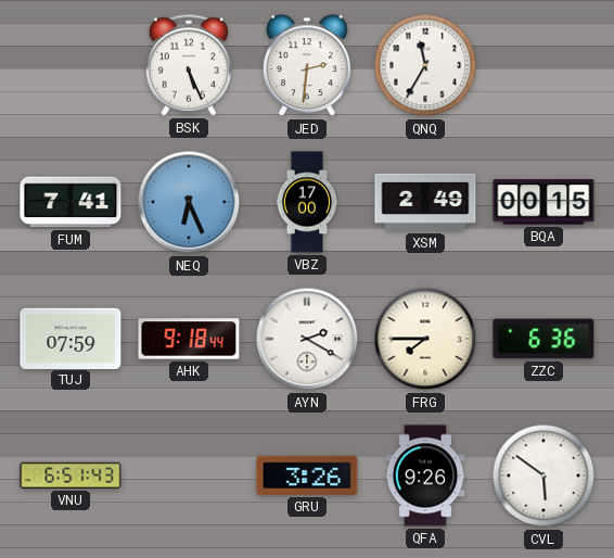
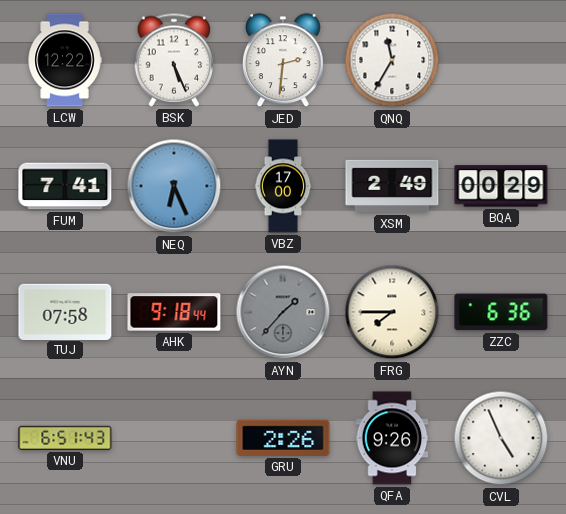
LCW: none -> 12:22
BQA: 00:15 -> 00:29
TUJ: 07:59 -> 07:58
AYN: 2:20 -> 1:37
AYN dial: white -> grey
GRU: 3:26 -> 2:26
CVL: 5:51 -> 4:56
